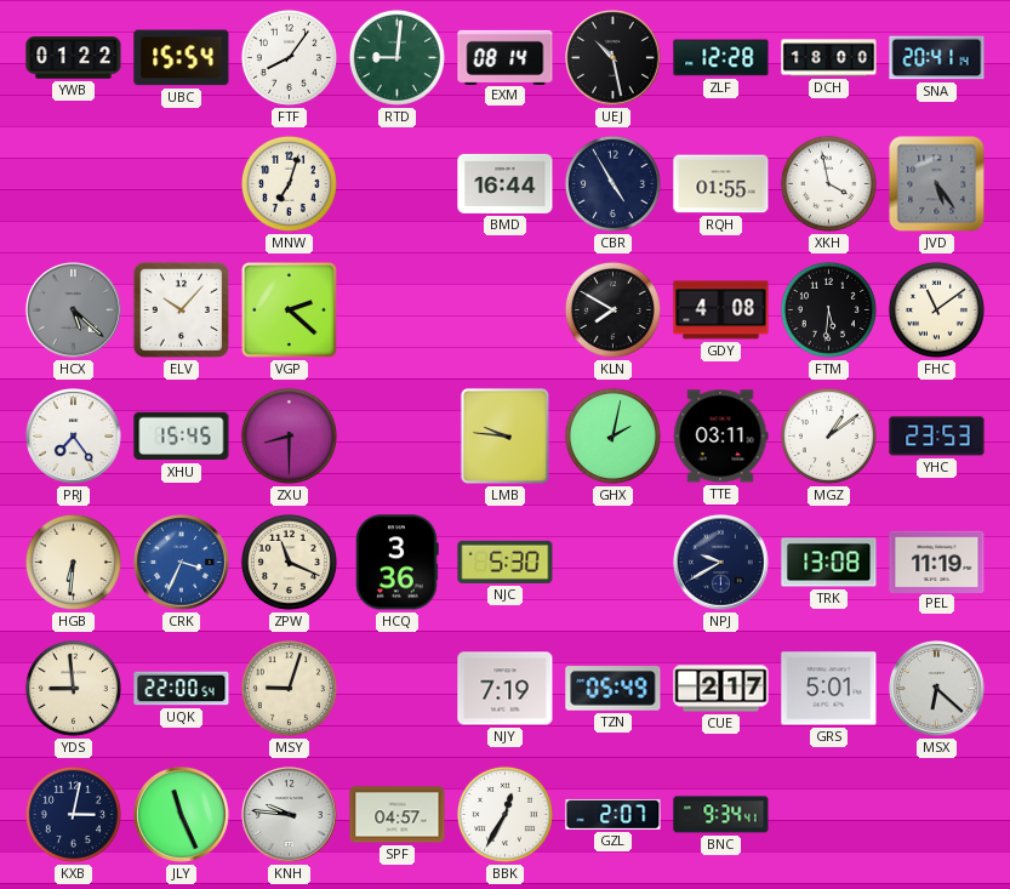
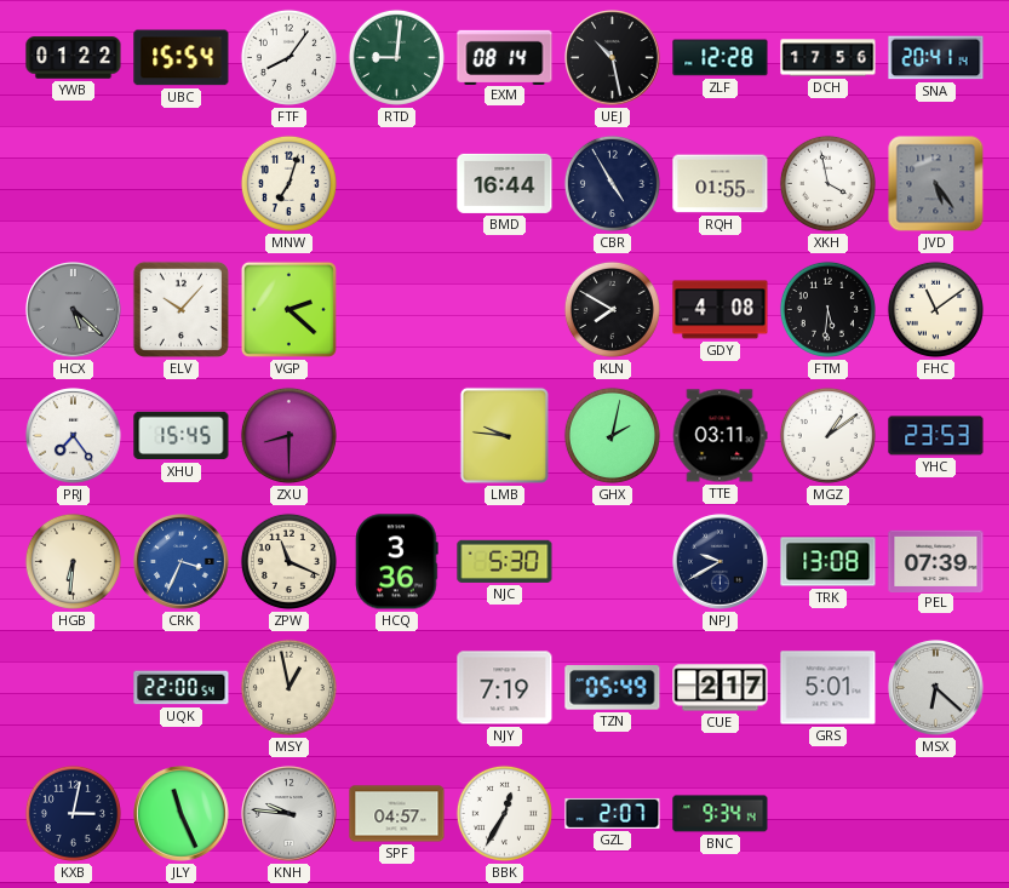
DCH: 18:00 -> 17:56
PEL: 11:19 -> 07:39
YDS: 8:59 -> none
MSY: 9:03 -> 12:58
BNC: 9:34:41 -> 9:34:14
